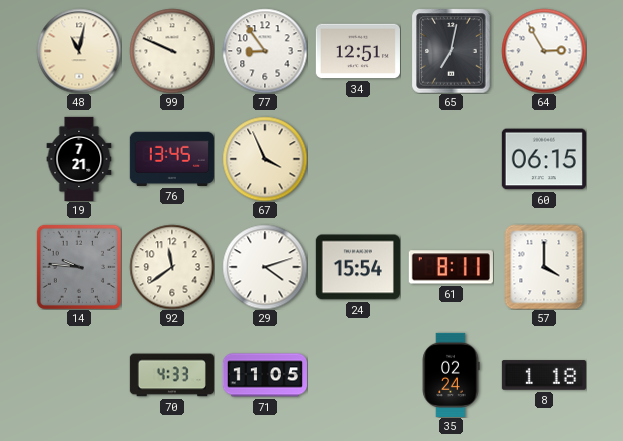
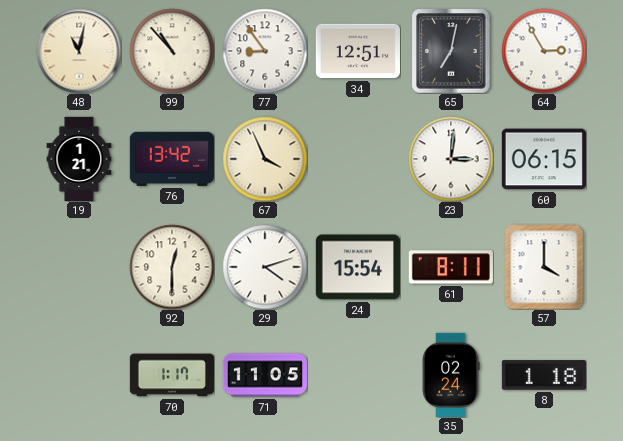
99: 9:49 -> 10:53
19: 7:21 -> 1:21
76: 13:45 -> 13:42
23: none -> 3:01
14: 9:46 -> none
92: 11:39 -> 12:30
70: 4:33 -> 1:17
